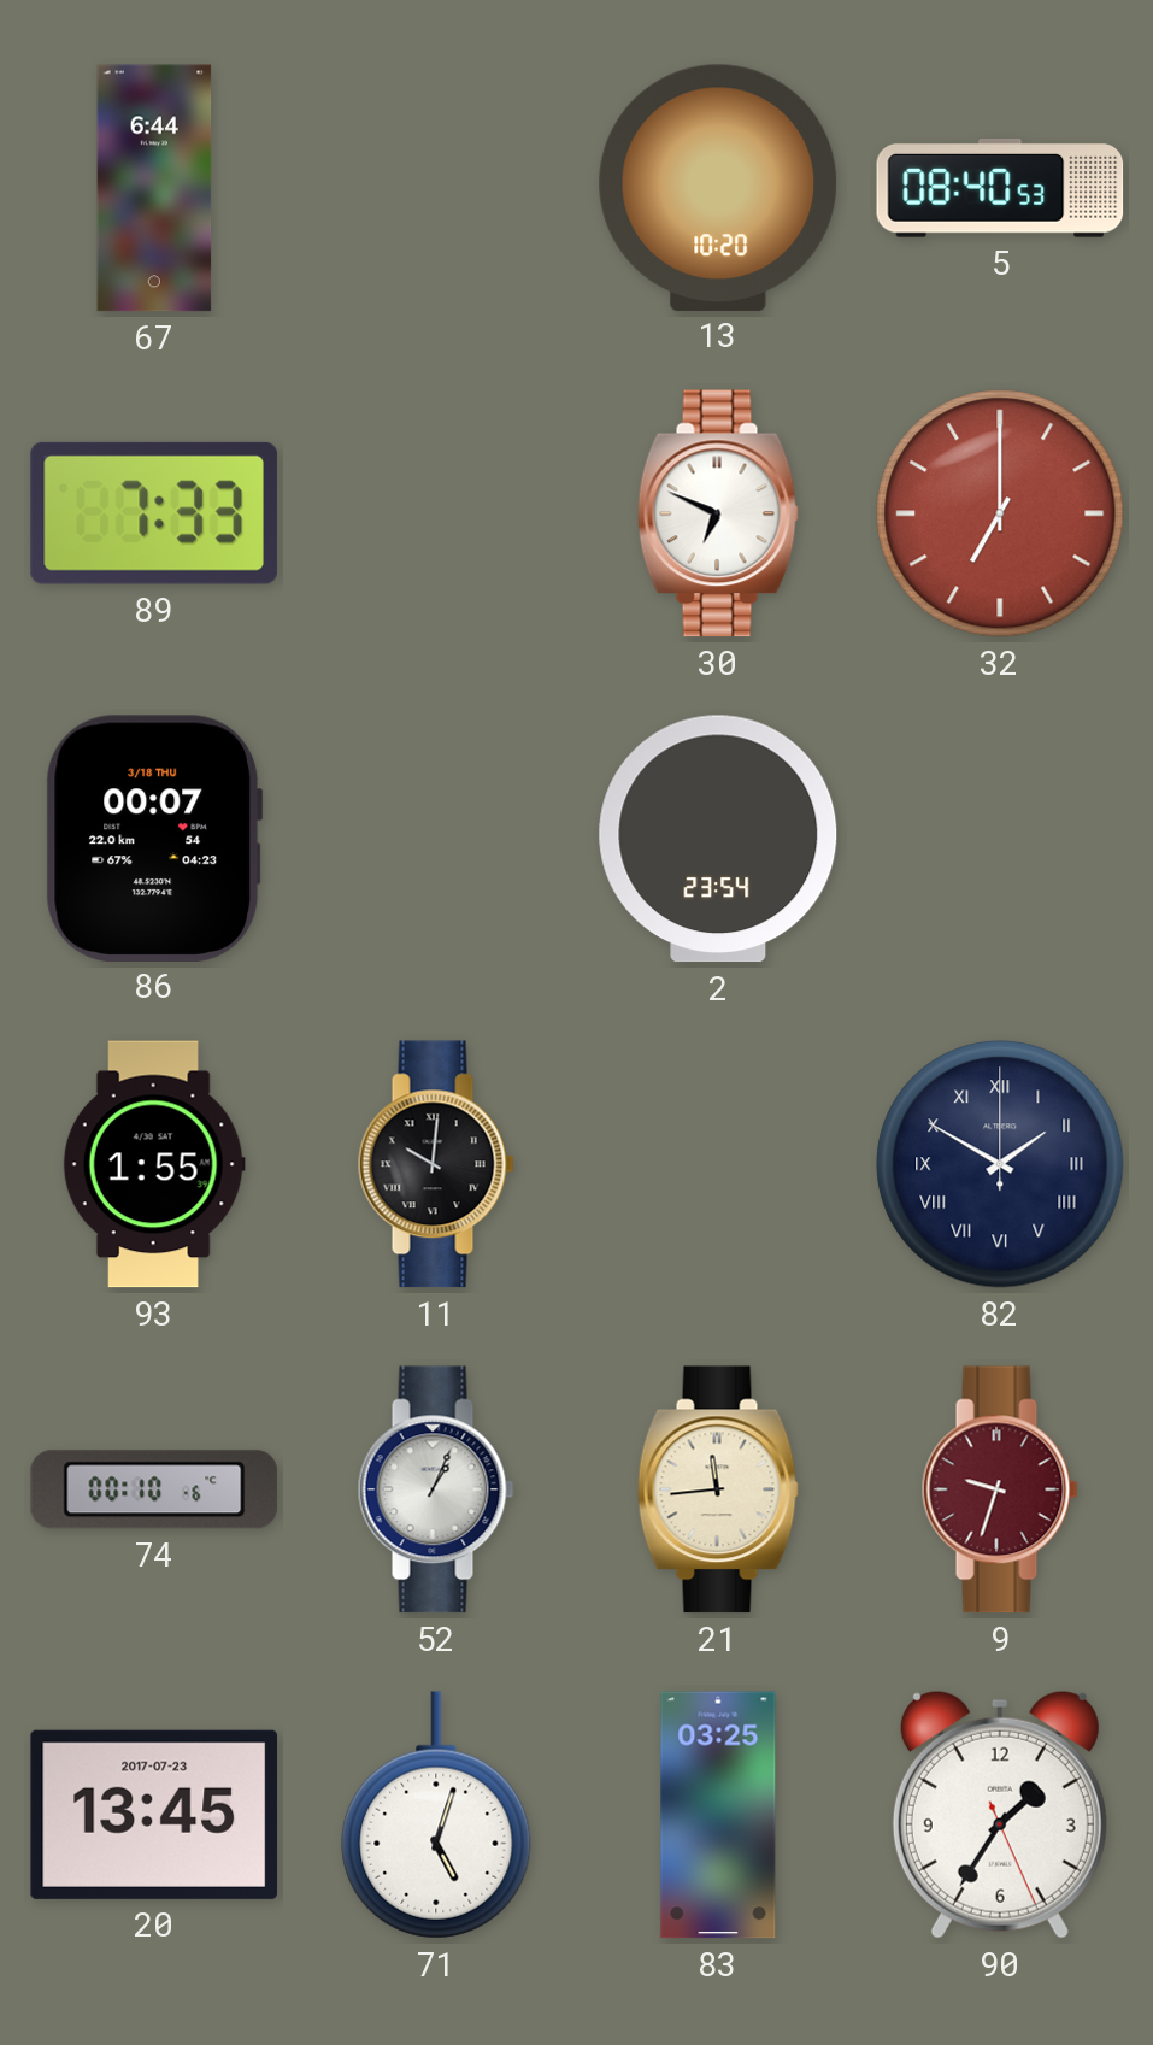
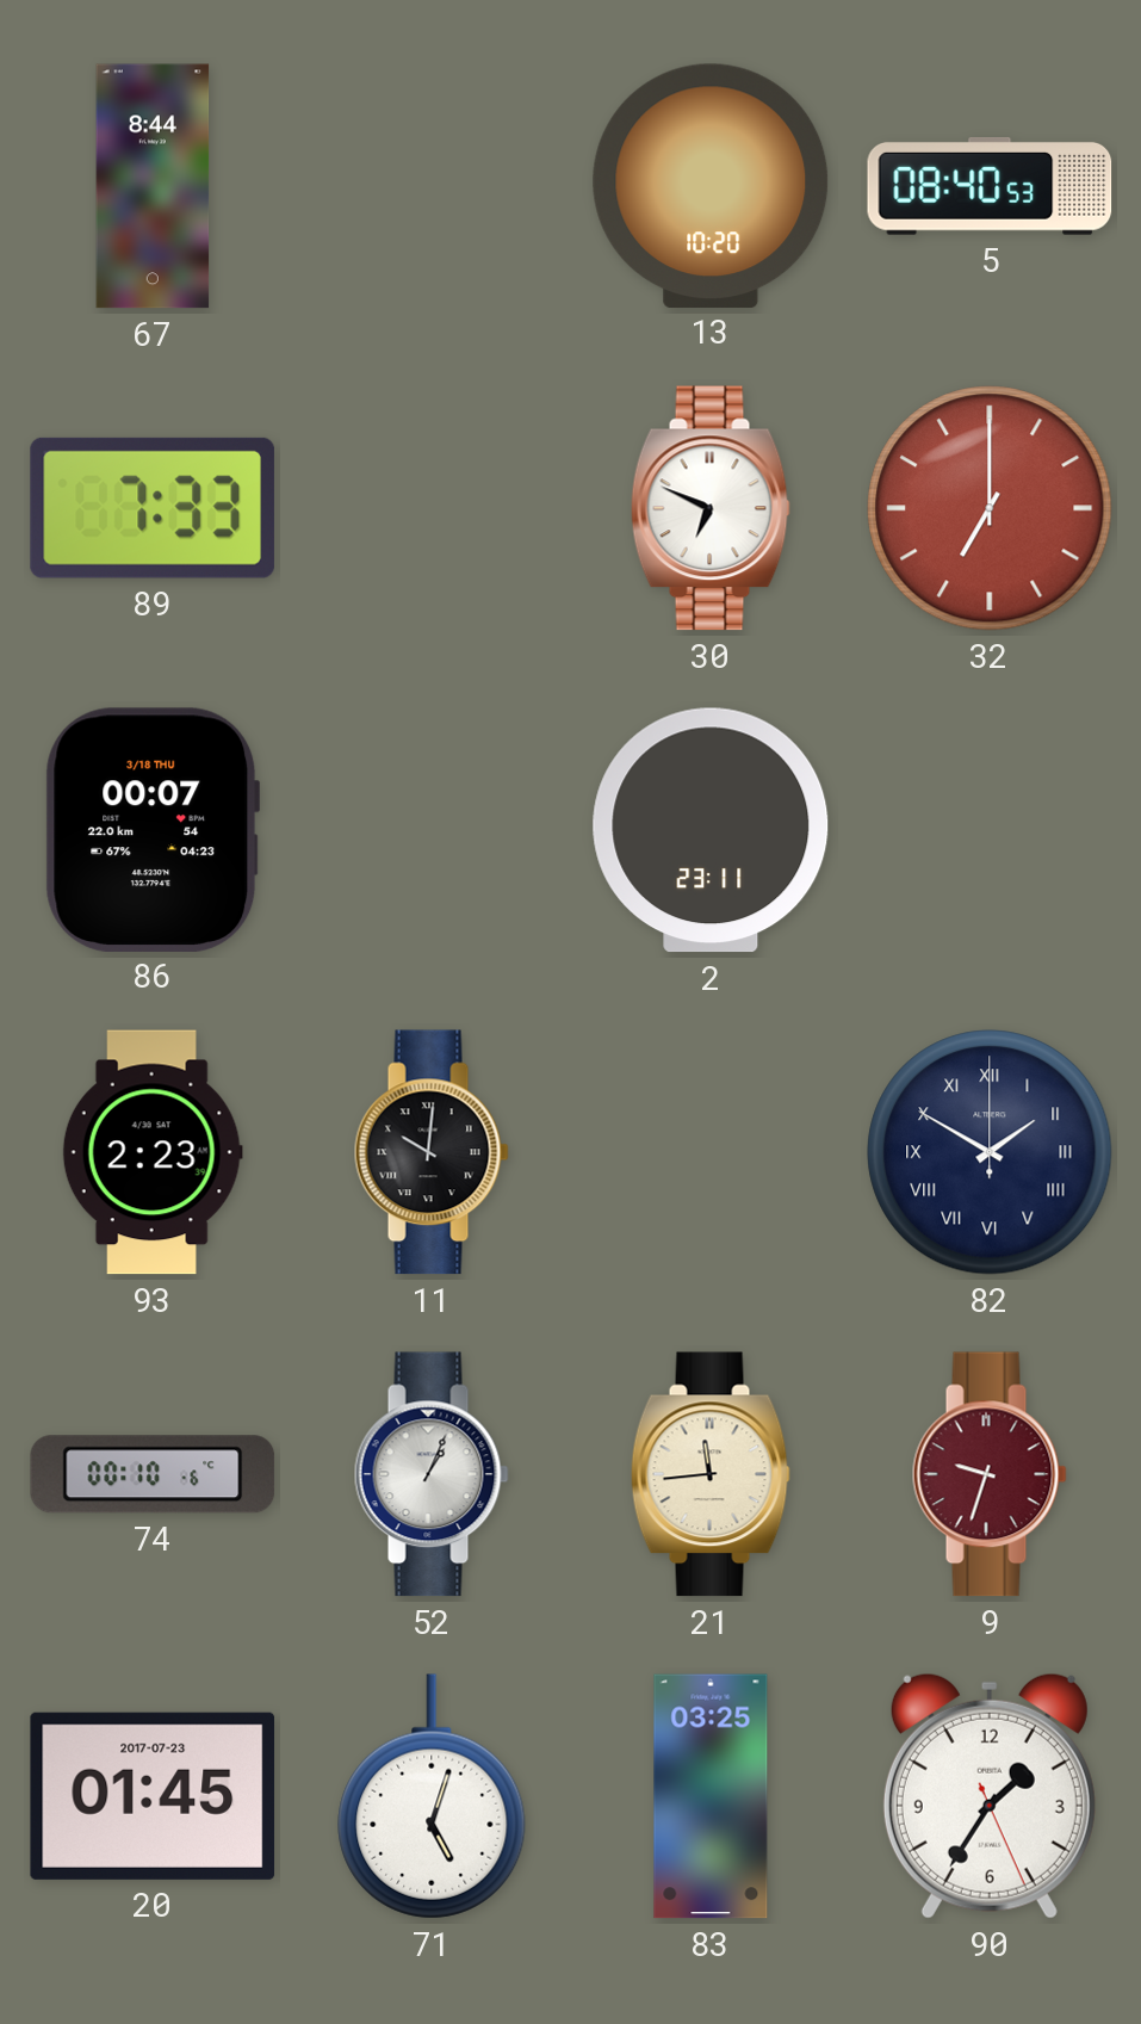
67: 6:44 -> 8:44
2: 23:54 -> 23:11
93: 1:55 -> 2:23
20: 13:45 -> 01:45
